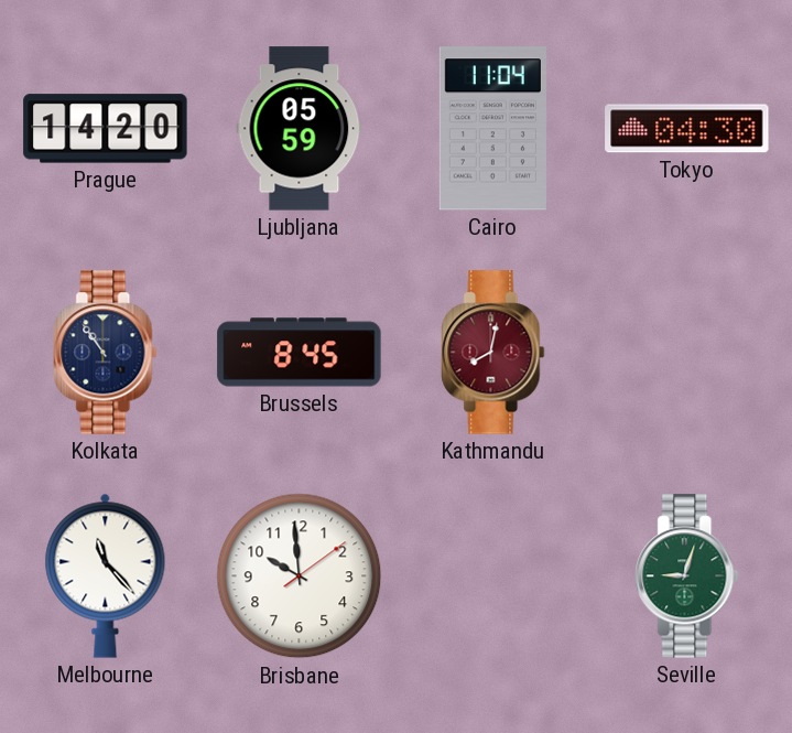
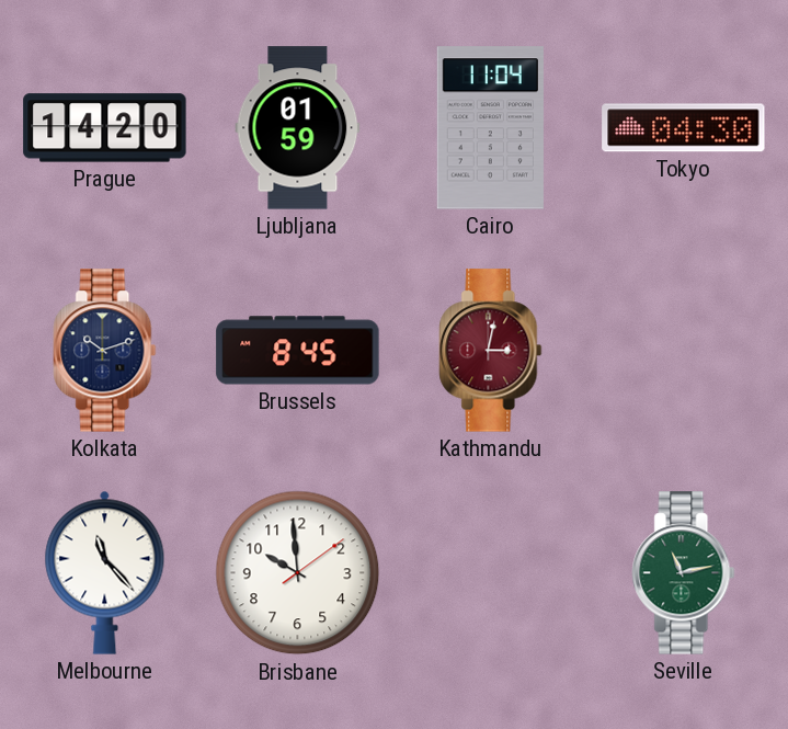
Ljubljana: 05:59 -> 01:59
Kolkata: 10:54 -> 10:12
Kathmandu: 8:02 -> 3:02
Seville: 9:03 -> 11:13
